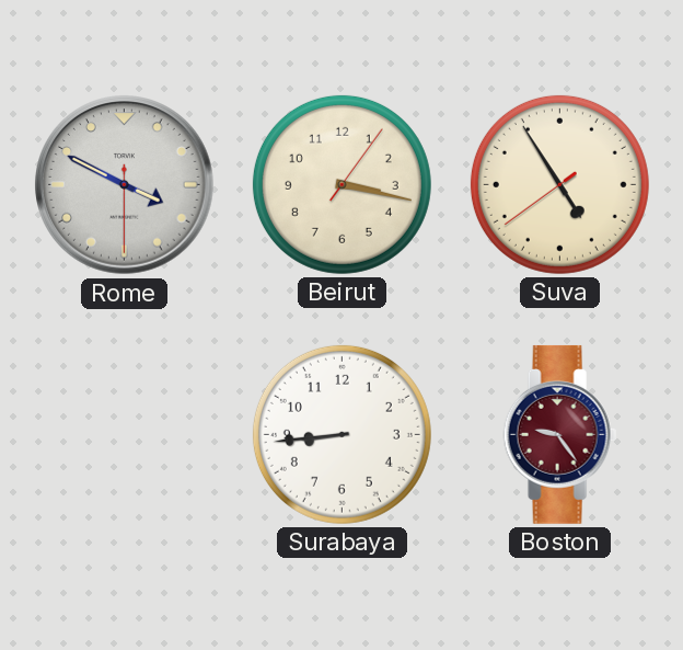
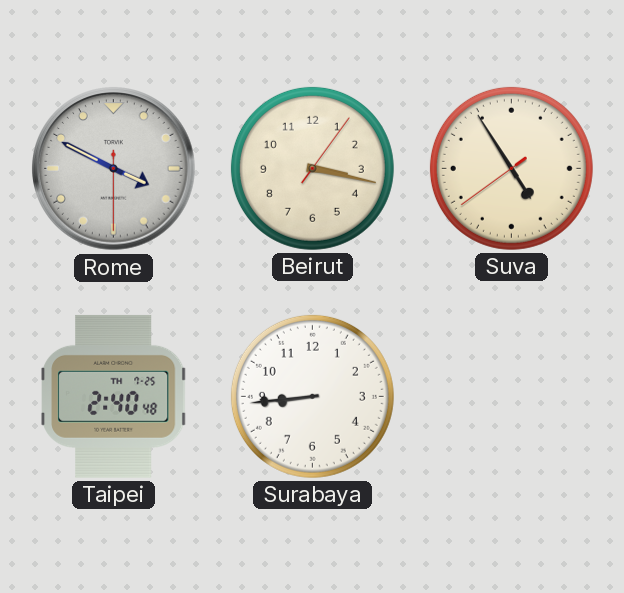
Taipei: none -> 2:40
Boston: 9:24 -> none
